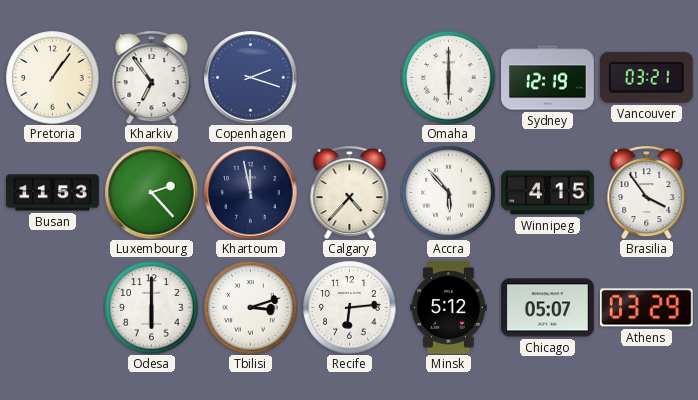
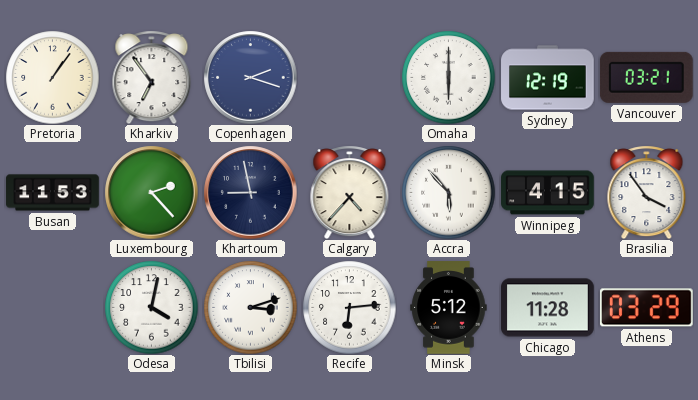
Khartoum: 11:58 -> 8:58
Odesa: 6:00 -> 4:02
Chicago: 05:07 -> 11:28
